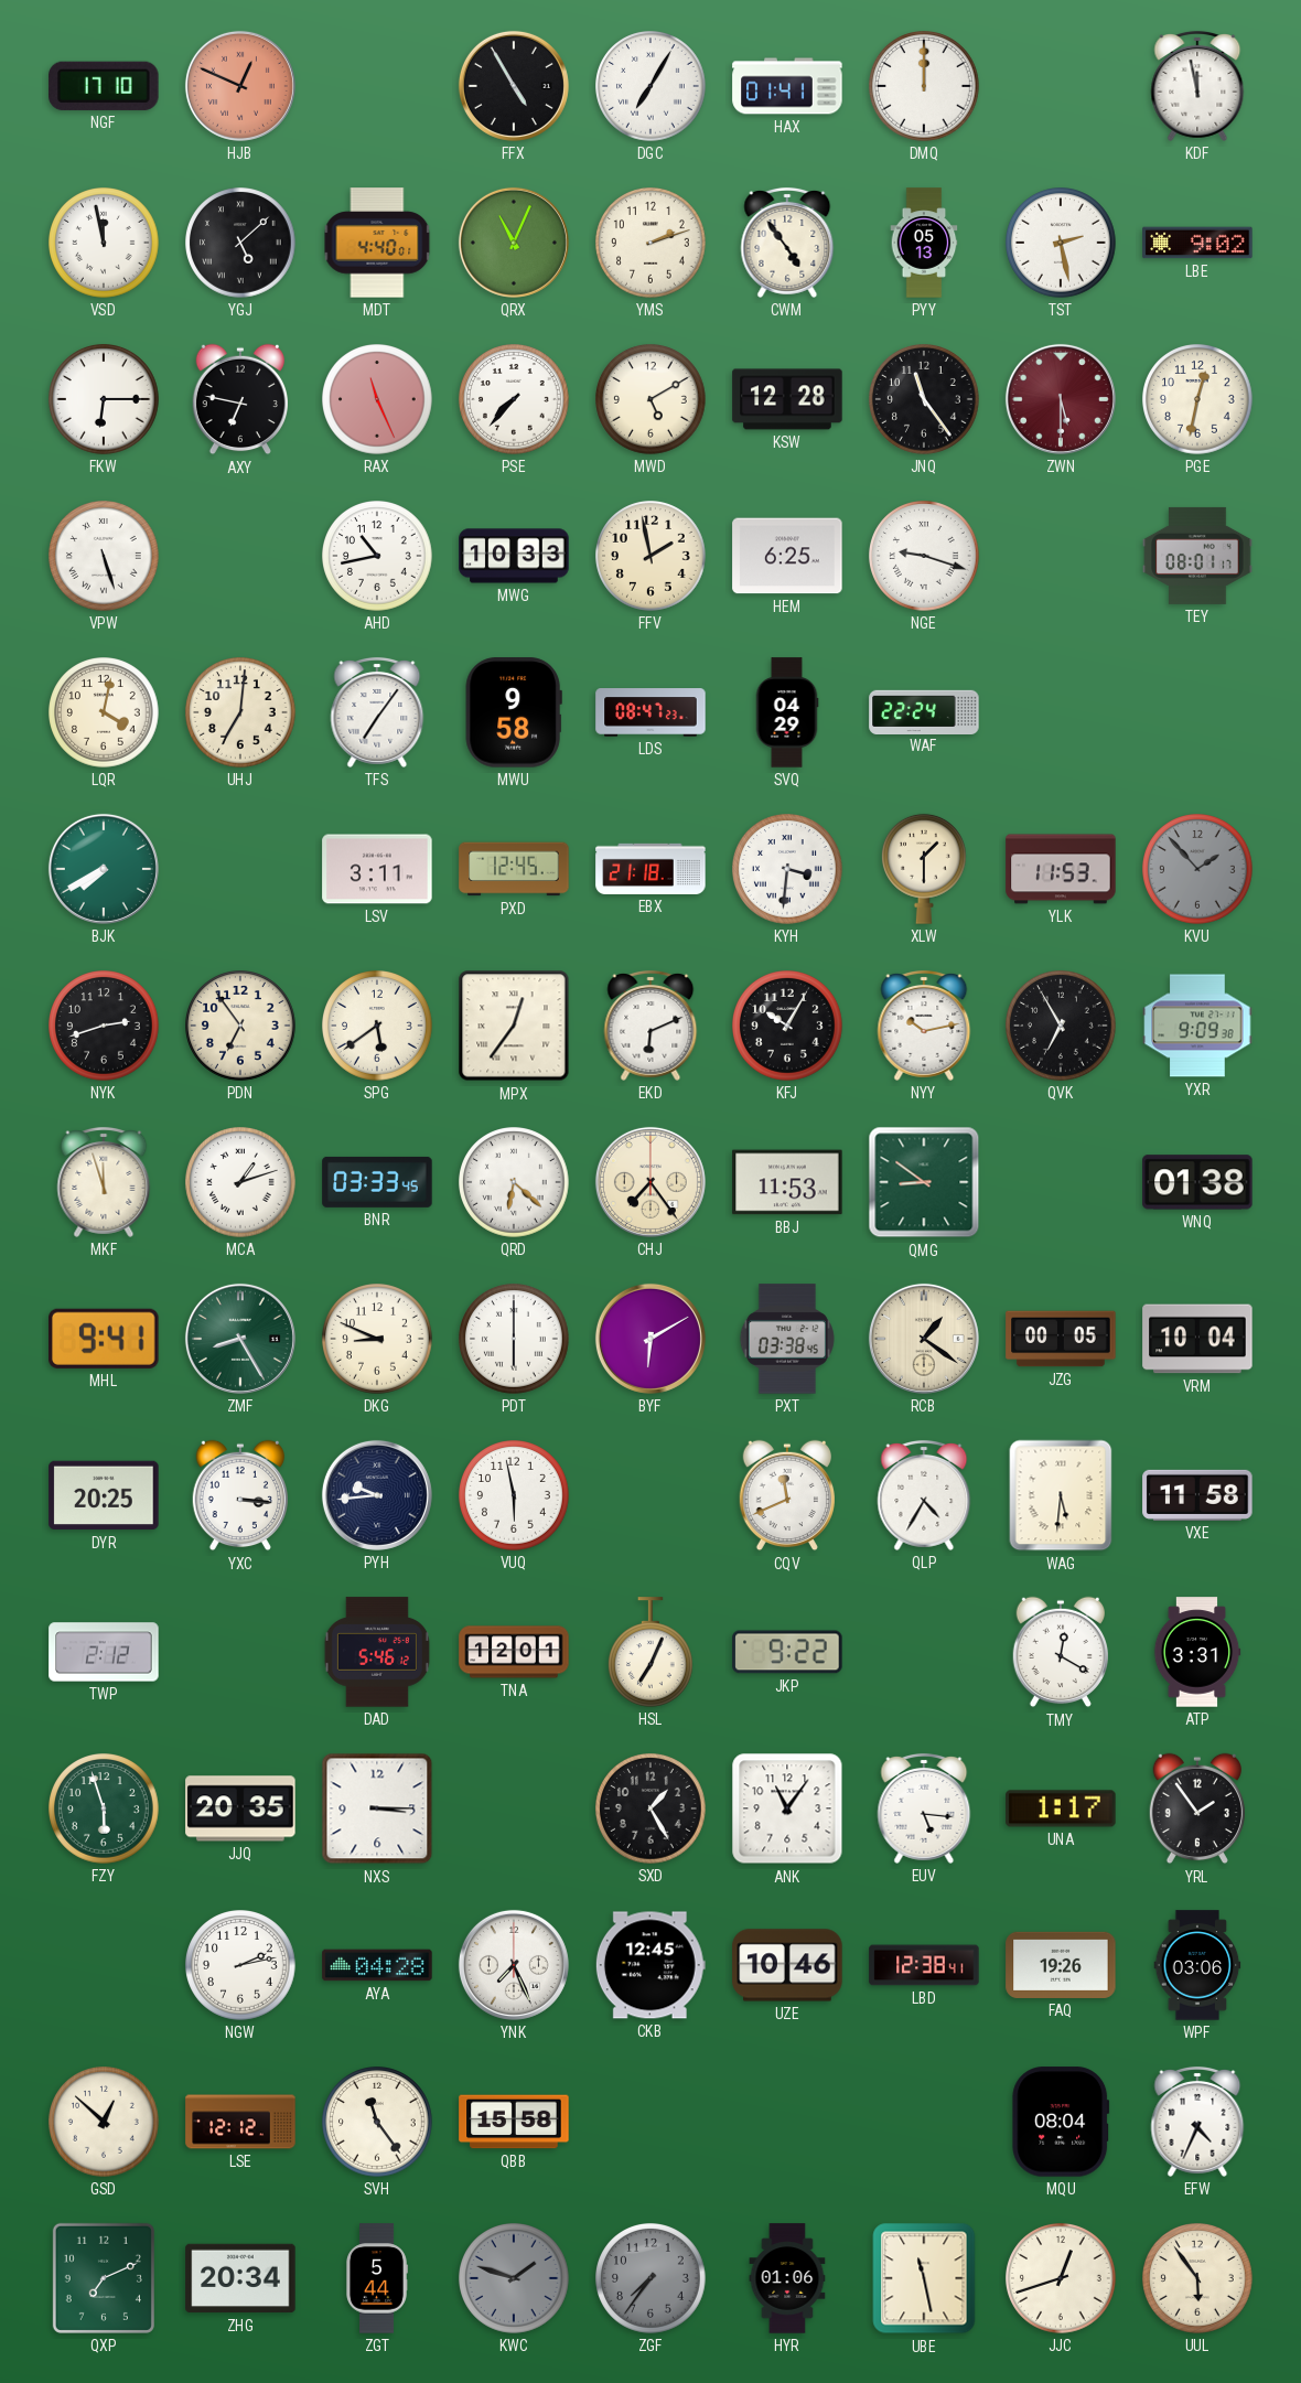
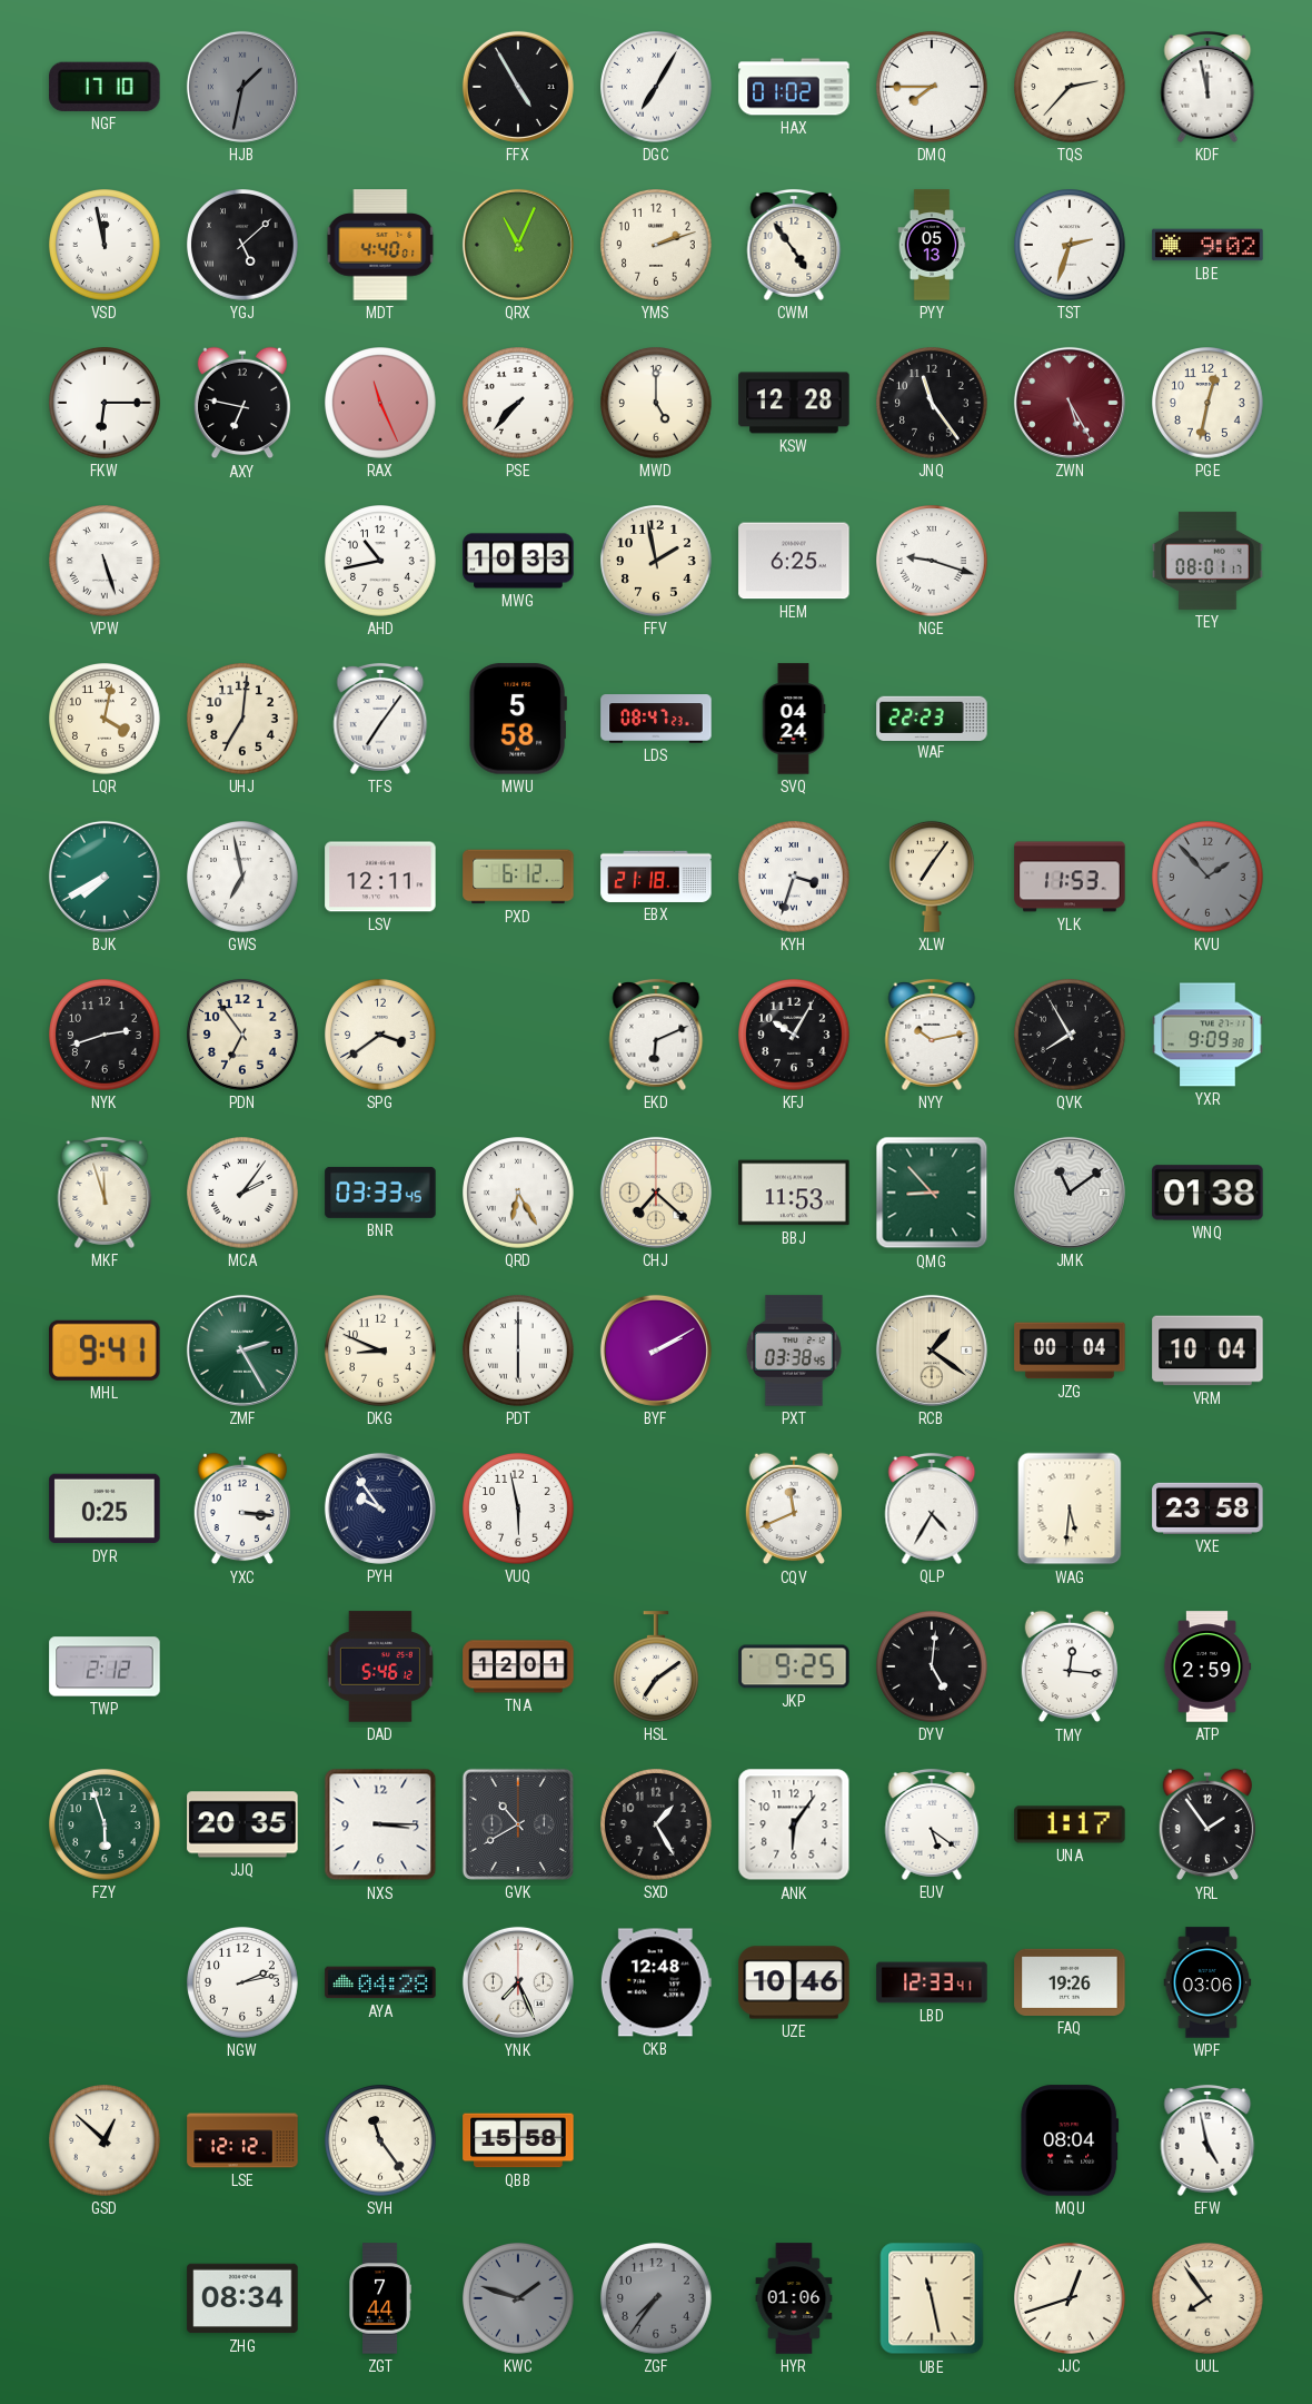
HJB: 12:49 -> 1:32
HJB dial: salmon -> grey
HAX: 01:41 -> 01:02
DMQ: 12:00 -> 7:45
TQS: none -> 2:37
TST: 2:28 -> 2:33
MWD: 5:10 -> 5:00
ZWN: 5:30 -> 5:25
MWU: 9:58 -> 5:58
SVQ: 04:29 -> 04:24
WAF: 22:24 -> 22:23
GWS: none -> 6:58
LSV: 3:11 -> 12:11
PXD: 12:45 -> 6:12
KYH: 3:31 -> 3:33
XLW: 1:30 -> 7:06
SPG: 5:39 -> 3:39
MPX: 12:36 -> none
QVK: 6:55 -> 7:55
MCA: 1:12 -> 2:06
QRD: 6:22 -> 6:25
CHJ: 7:24 -> 7:22
QMG: 8:51 -> 8:53
JMK: none -> 11:09
ZMF: 8:25 -> 2:25
BYF: 6:10 -> 2:10
JZG: 00:05 -> 00:04
DYR: 20:25 -> 0:25
PYH: 9:44 -> 9:54
VXE: 11:58 -> 23:58
HSL: 7:04 -> 7:09
JKP: 9:22 -> 9:25
DYV: none -> 5:01
TMY: 12:20 -> 12:16
ATP: 3:31 -> 2:59
GVK: none -> 10:40
ANK: 11:06 -> 6:06
EUV: 5:16 -> 5:21
CKB: 12:45 -> 12:48
LBD: 12:38 -> 12:33
EFW: 4:34 -> 4:58
QXP: 7:11 -> none
ZHG: 20:34 -> 08:34
ZGT: 5:44 -> 7:44
UUL: 5:54 -> 7:54
